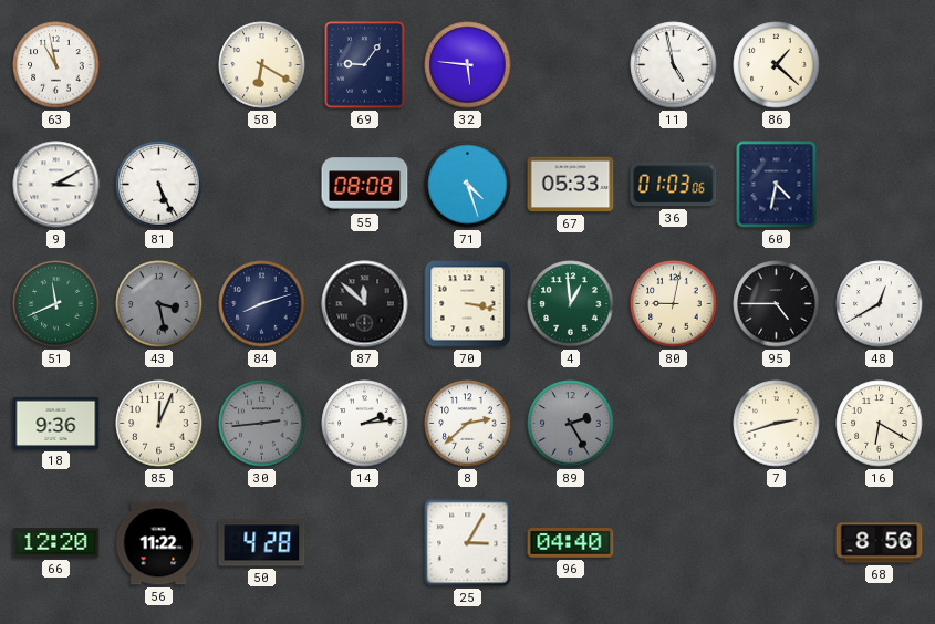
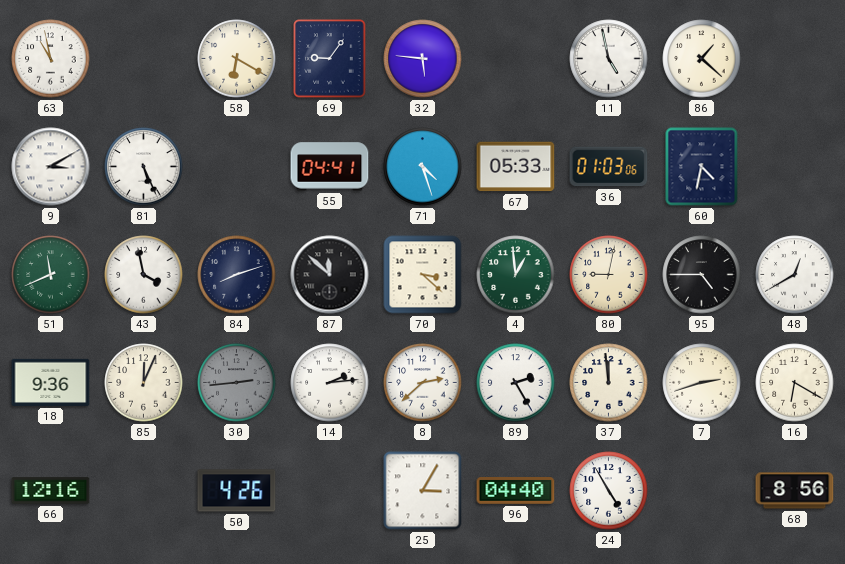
55: 08:08 -> 04:41
43: 3:28 -> 3:58
43 dial: grey -> white
70: 3:17 -> 3:22
89 dial: grey -> white
37: none -> 11:59
66: 12:20 -> 12:16
56: 11:22 -> none
50: 4:28 -> 4:26
24: none -> 4:55
